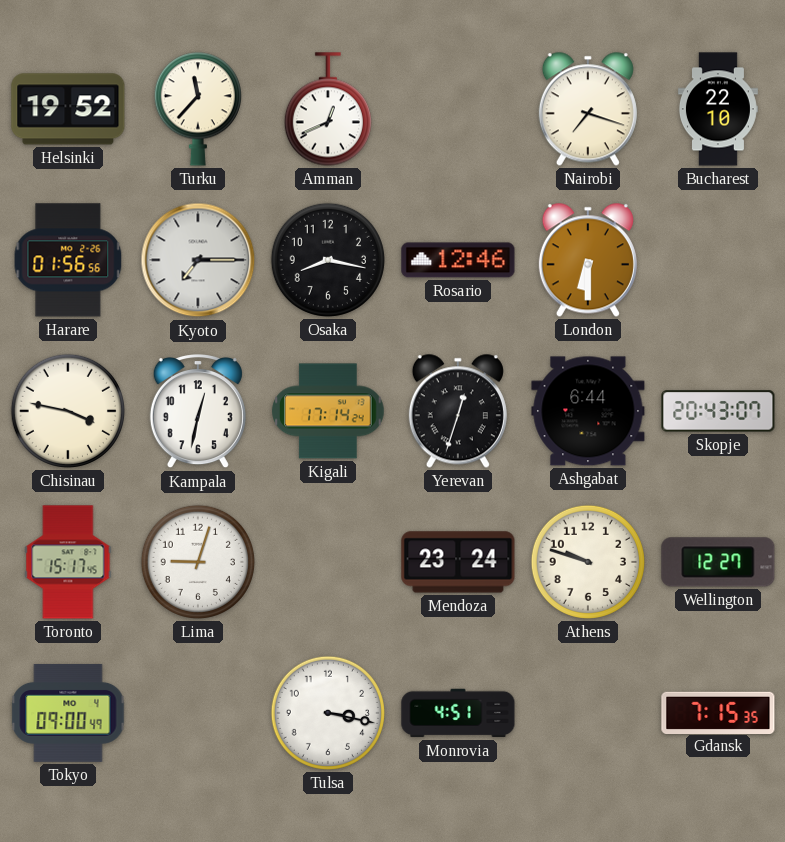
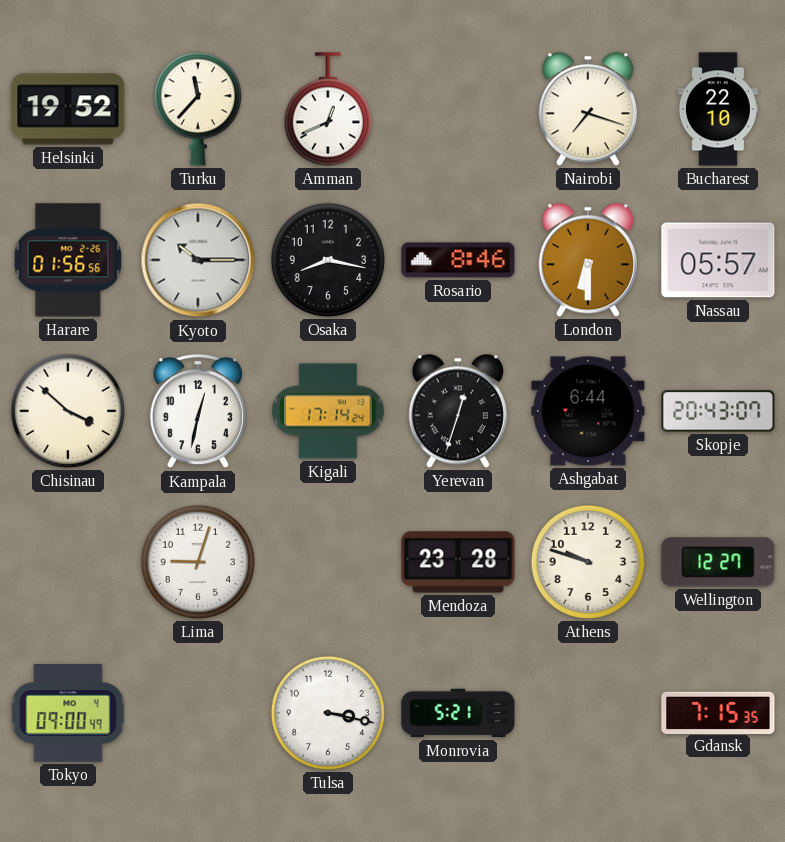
Kyoto: 7:15 -> 10:15
Rosario: 12:46 -> 8:46
Nassau: none -> 05:57
Chisinau: 3:47 -> 3:52
Toronto: 15:17 -> none
Mendoza: 23:24 -> 23:28
Monrovia: 4:51 -> 5:21
